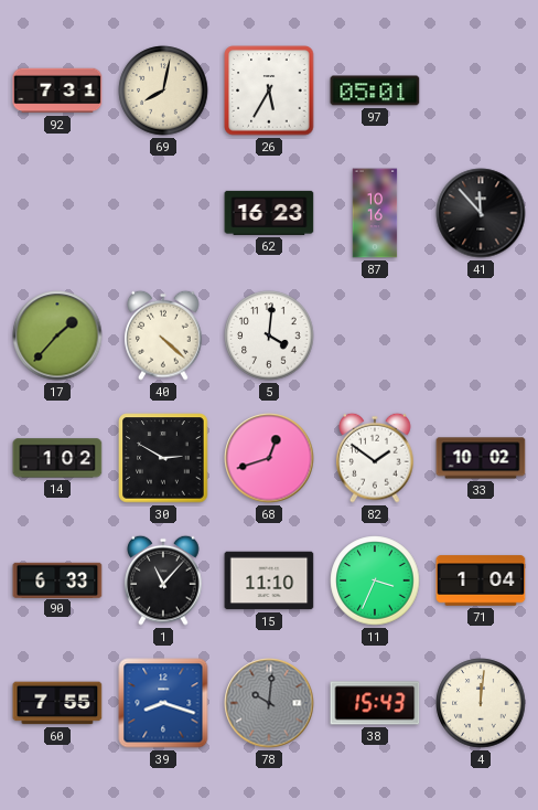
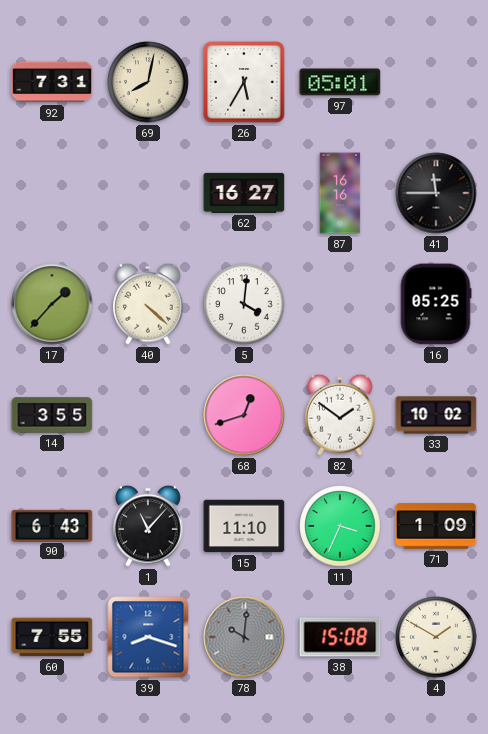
62: 16:23 -> 16:27
87: 10:16 -> 16:16
41: 11:53 -> 11:45
16: none -> 05:25
14: 1:02 -> 3:55
30: 2:50 -> none
90: 6:33 -> 6:43
71: 1:04 -> 1:09
38: 15:43 -> 15:08
4: 12:01 -> 1:50
